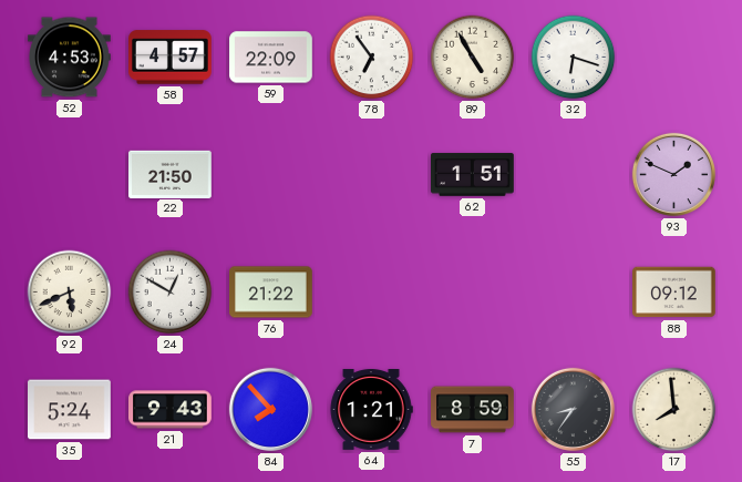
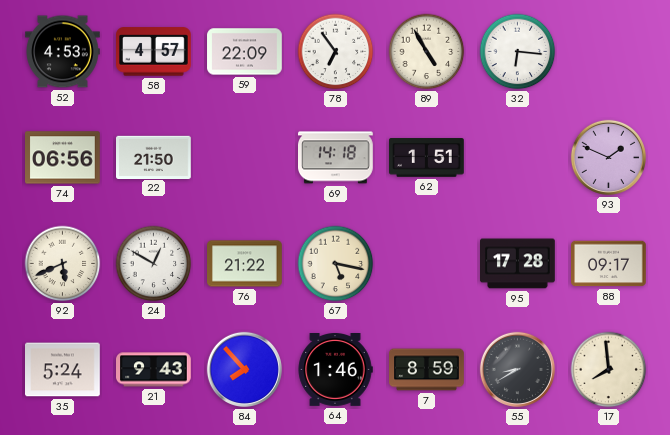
32: 6:18 -> 6:16
74: none -> 06:56
69: none -> 14:18
67: none -> 5:17
95: none -> 17:28
88: 09:12 -> 09:17
64: 1:21 -> 1:46
55: 8:36 -> 8:40
